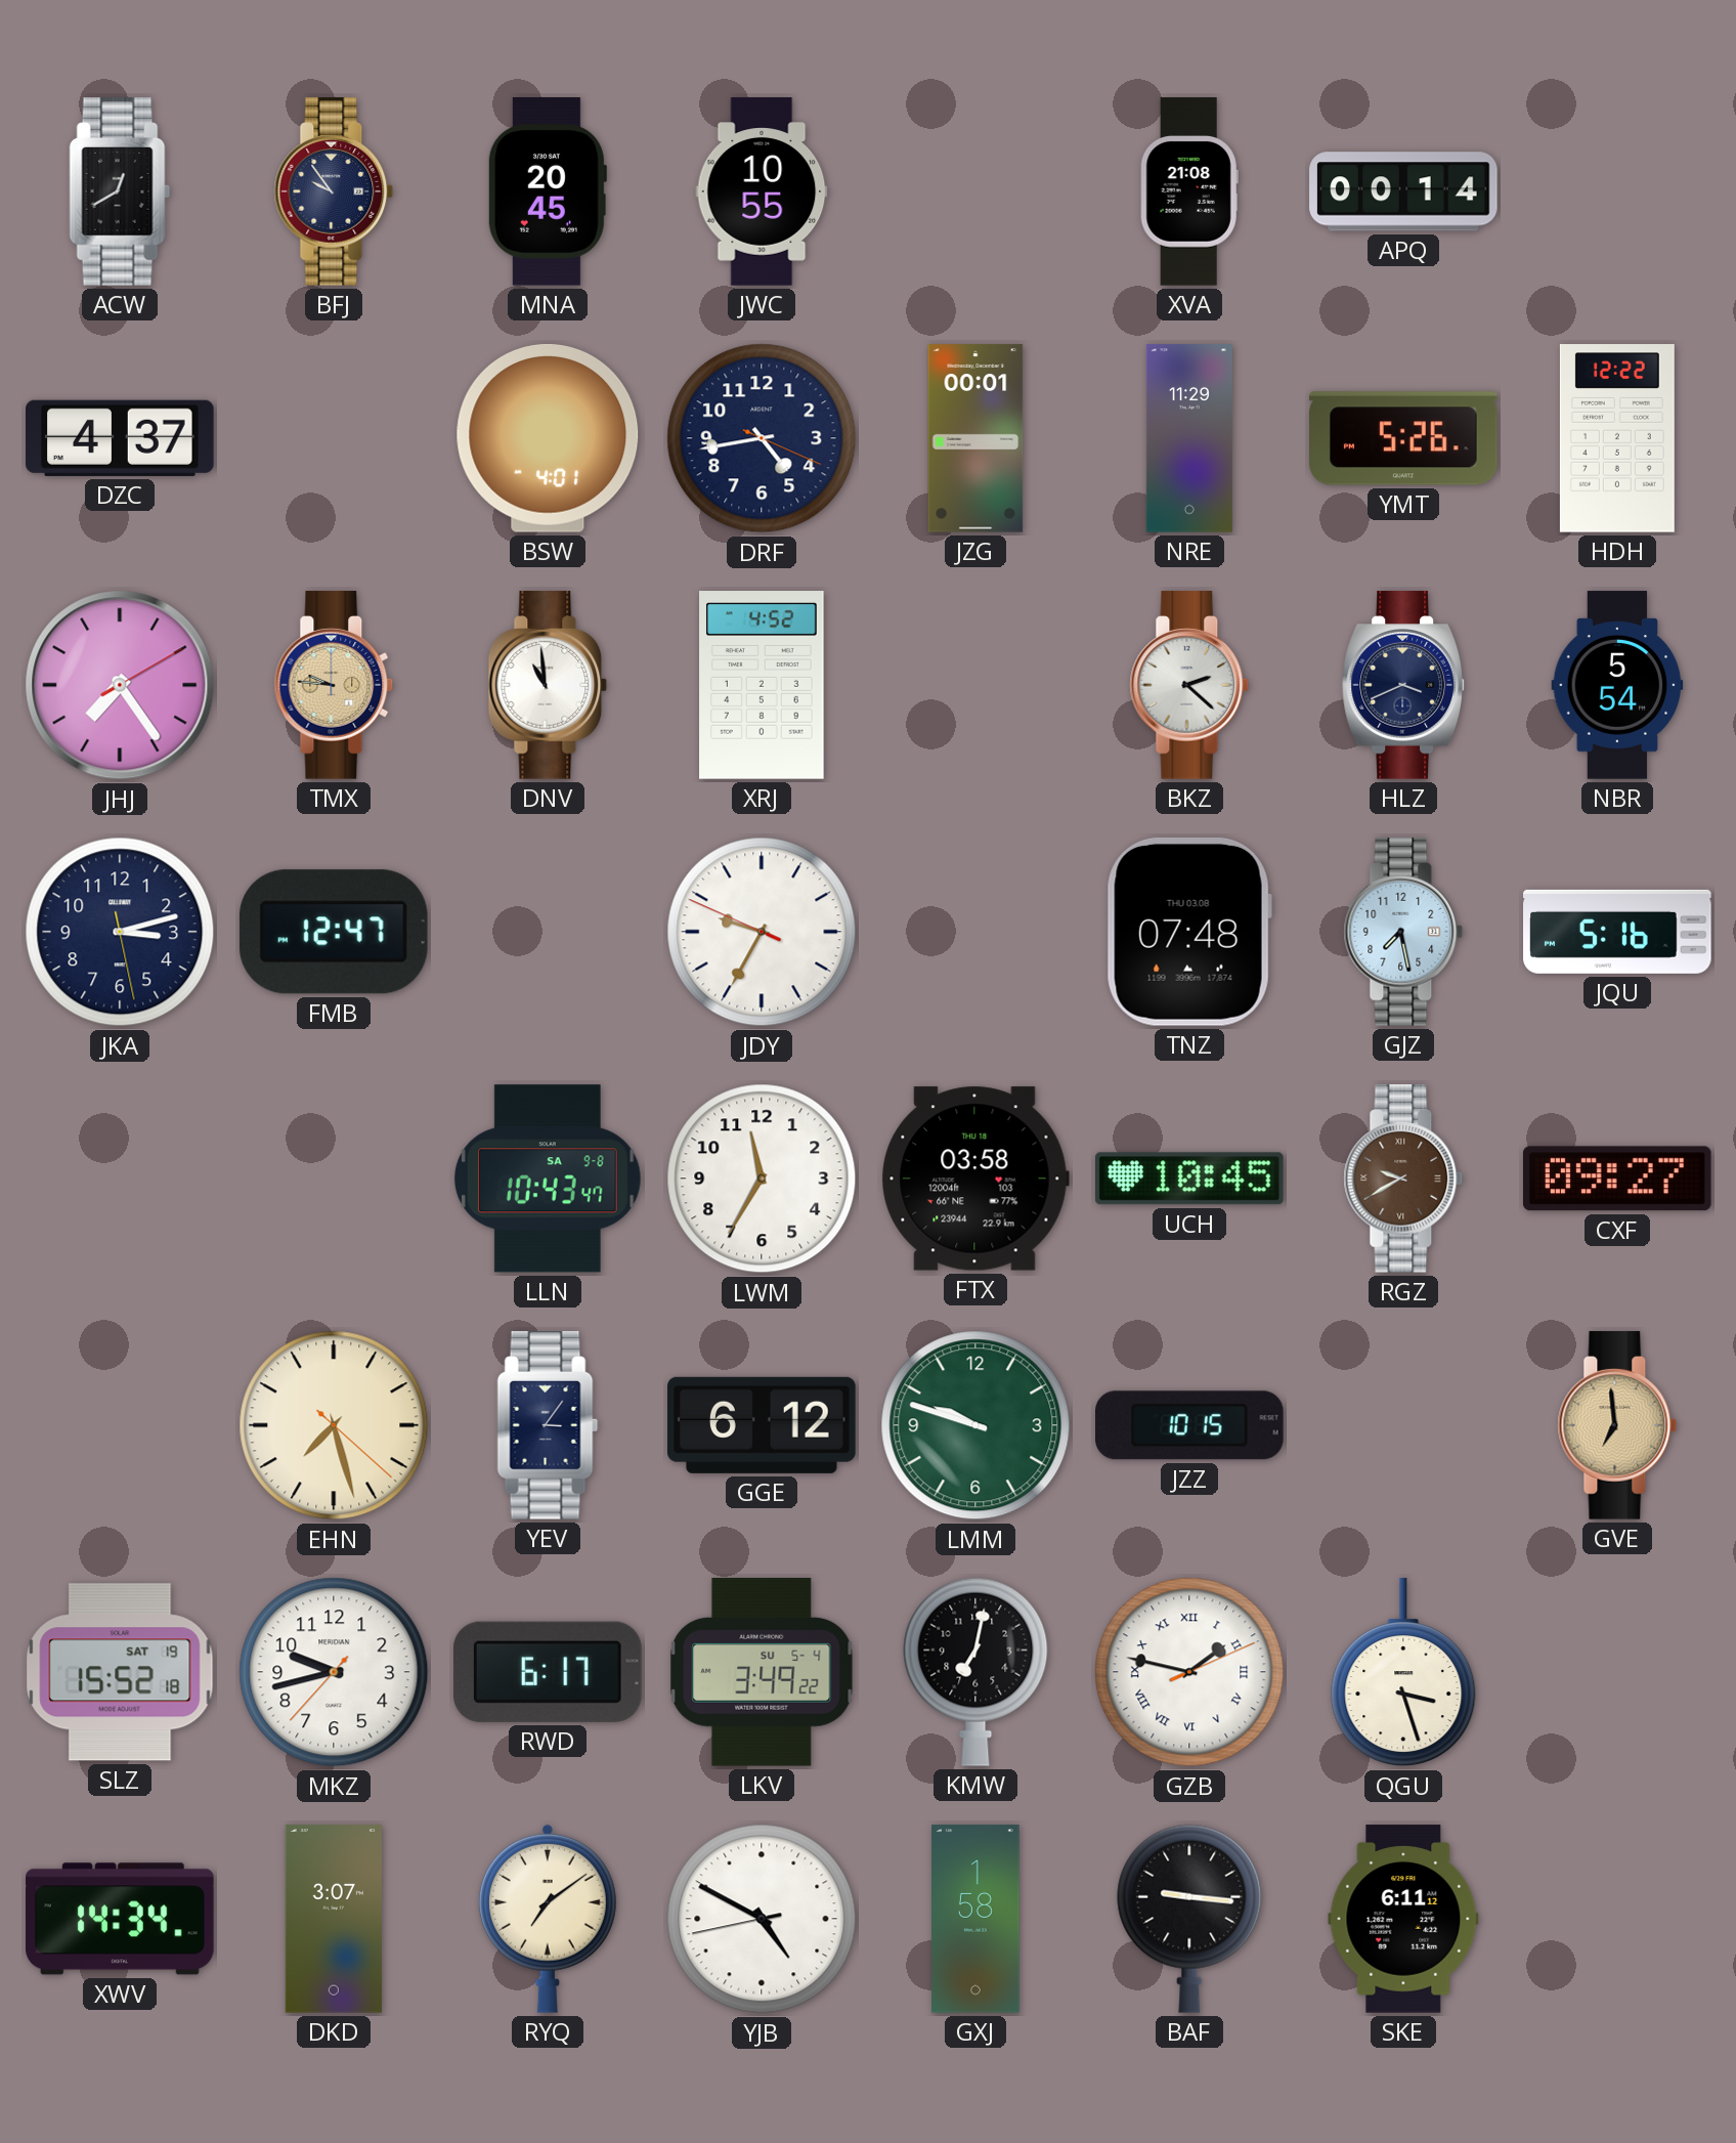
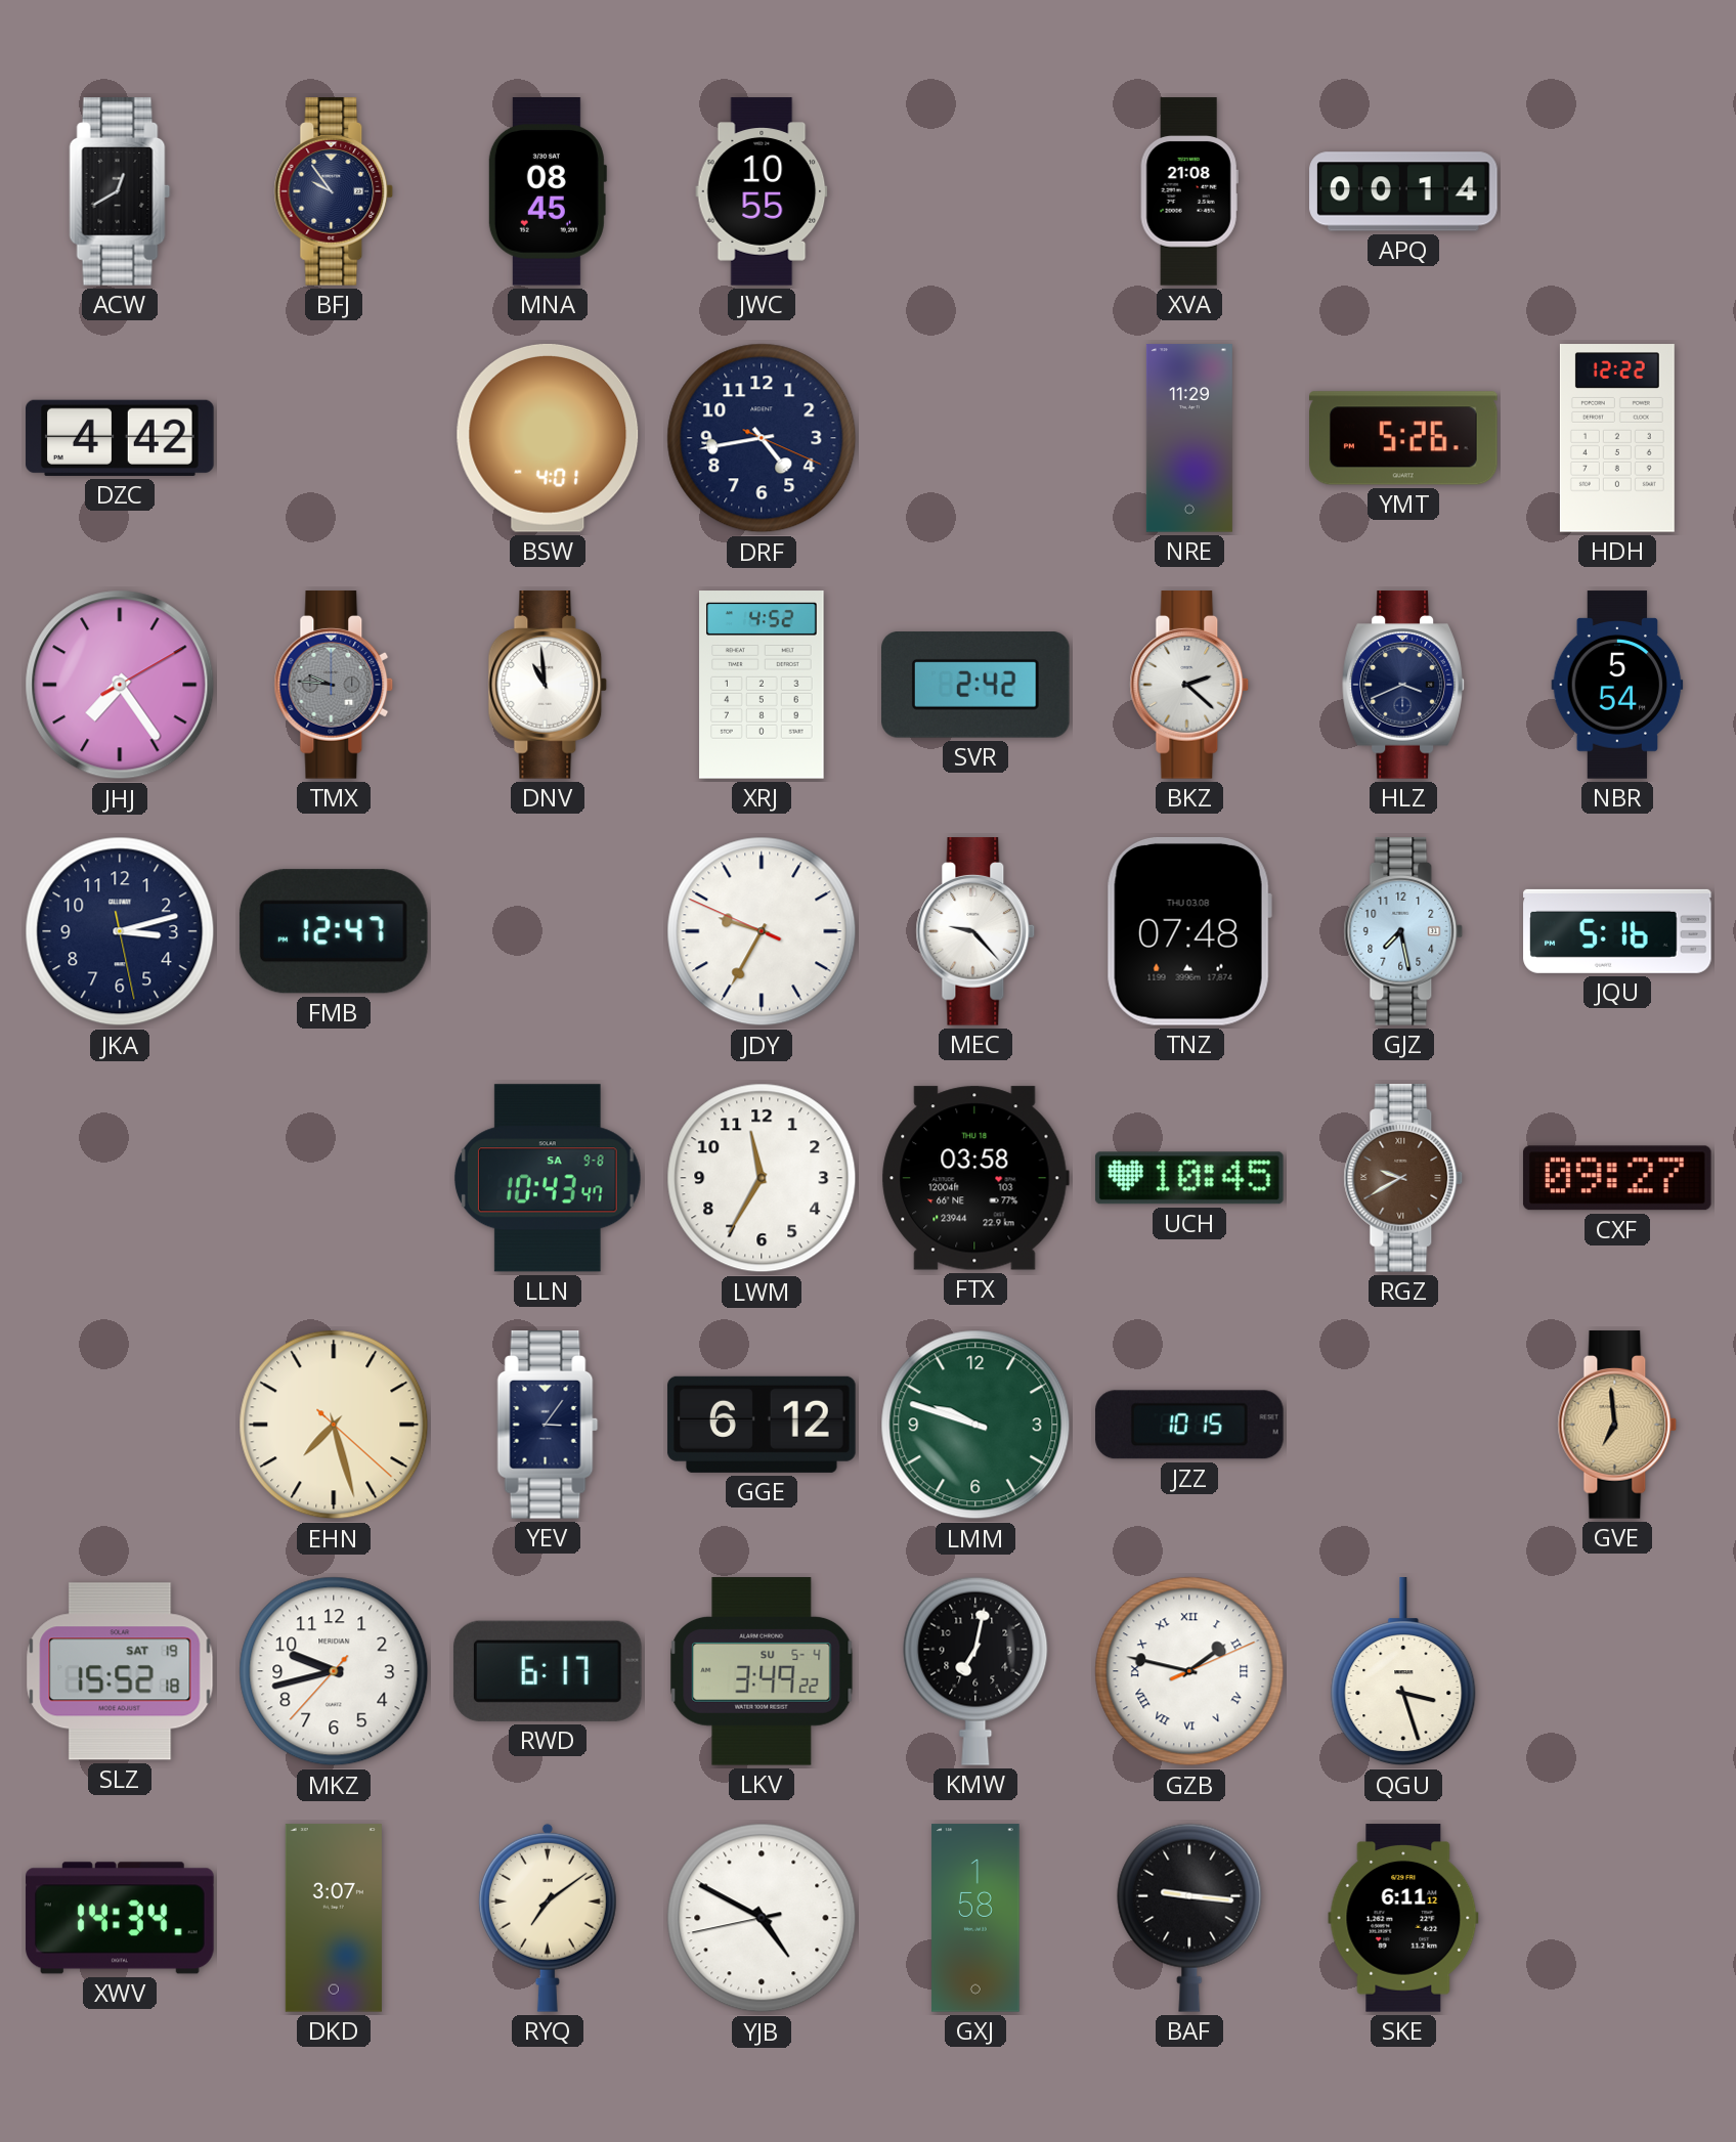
MNA: 20:45 -> 08:45
DZC: 4:37 -> 4:42
JZG: 00:01 -> none
TMX dial: champagne -> grey
SVR: none -> 2:42
MEC: none -> 9:23
